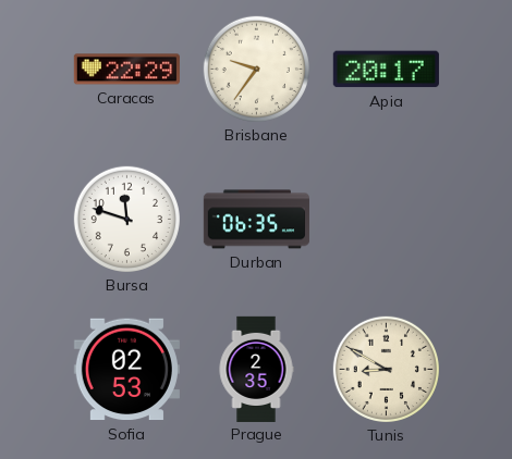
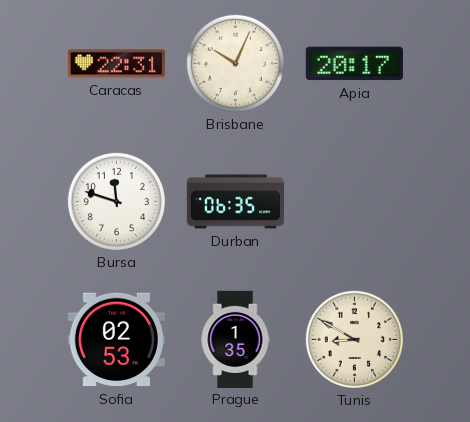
Caracas: 22:29 -> 22:31
Brisbane: 9:36 -> 10:04
Prague: 2:35 -> 1:35
